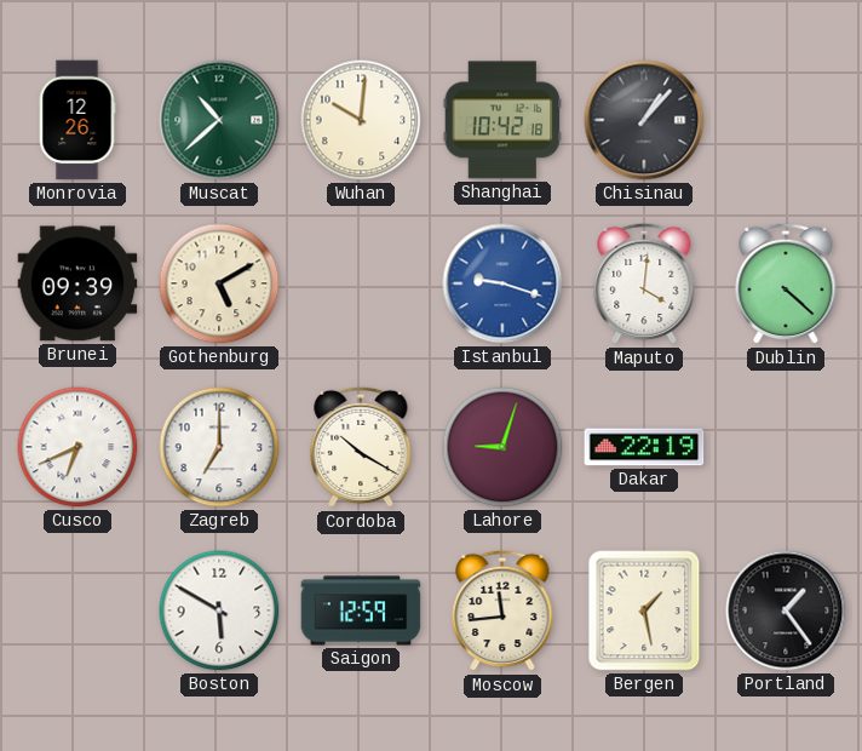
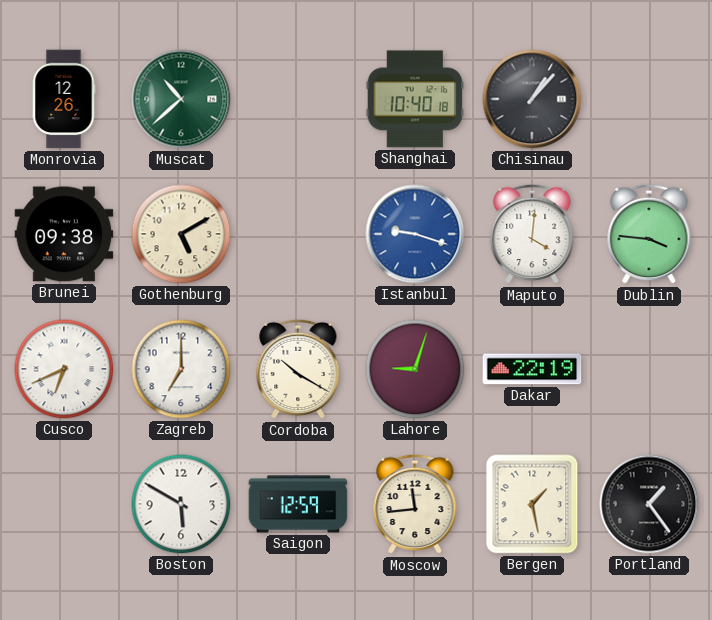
Wuhan: 10:01 -> none
Shanghai: 10:42 -> 10:40
Brunei: 09:39 -> 09:38
Dublin: 4:22 -> 3:46
